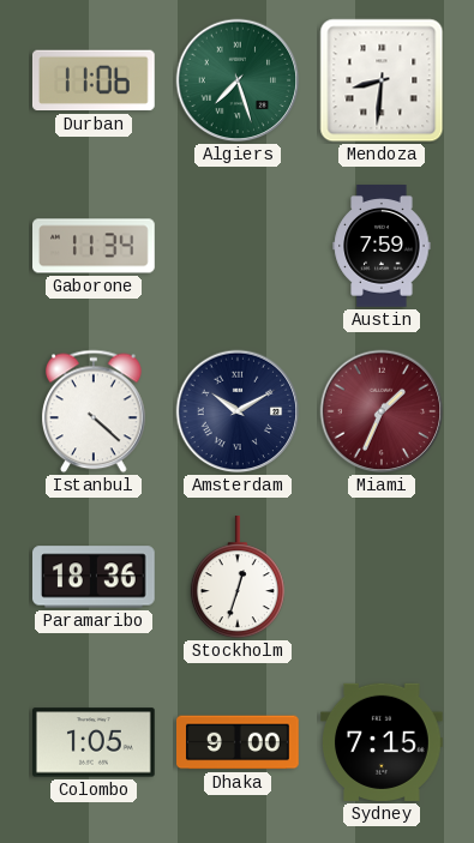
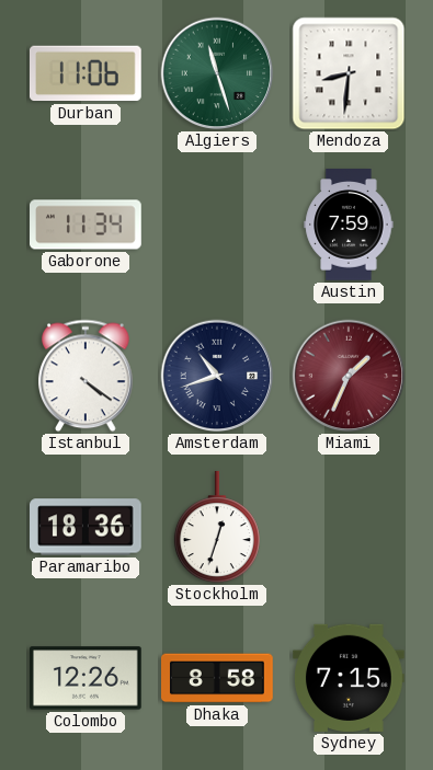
Algiers: 7:27 -> 11:27
Istanbul: 4:22 -> 4:21
Amsterdam: 10:10 -> 10:42
Colombo: 1:05 -> 12:26
Dhaka: 9:00 -> 8:58
